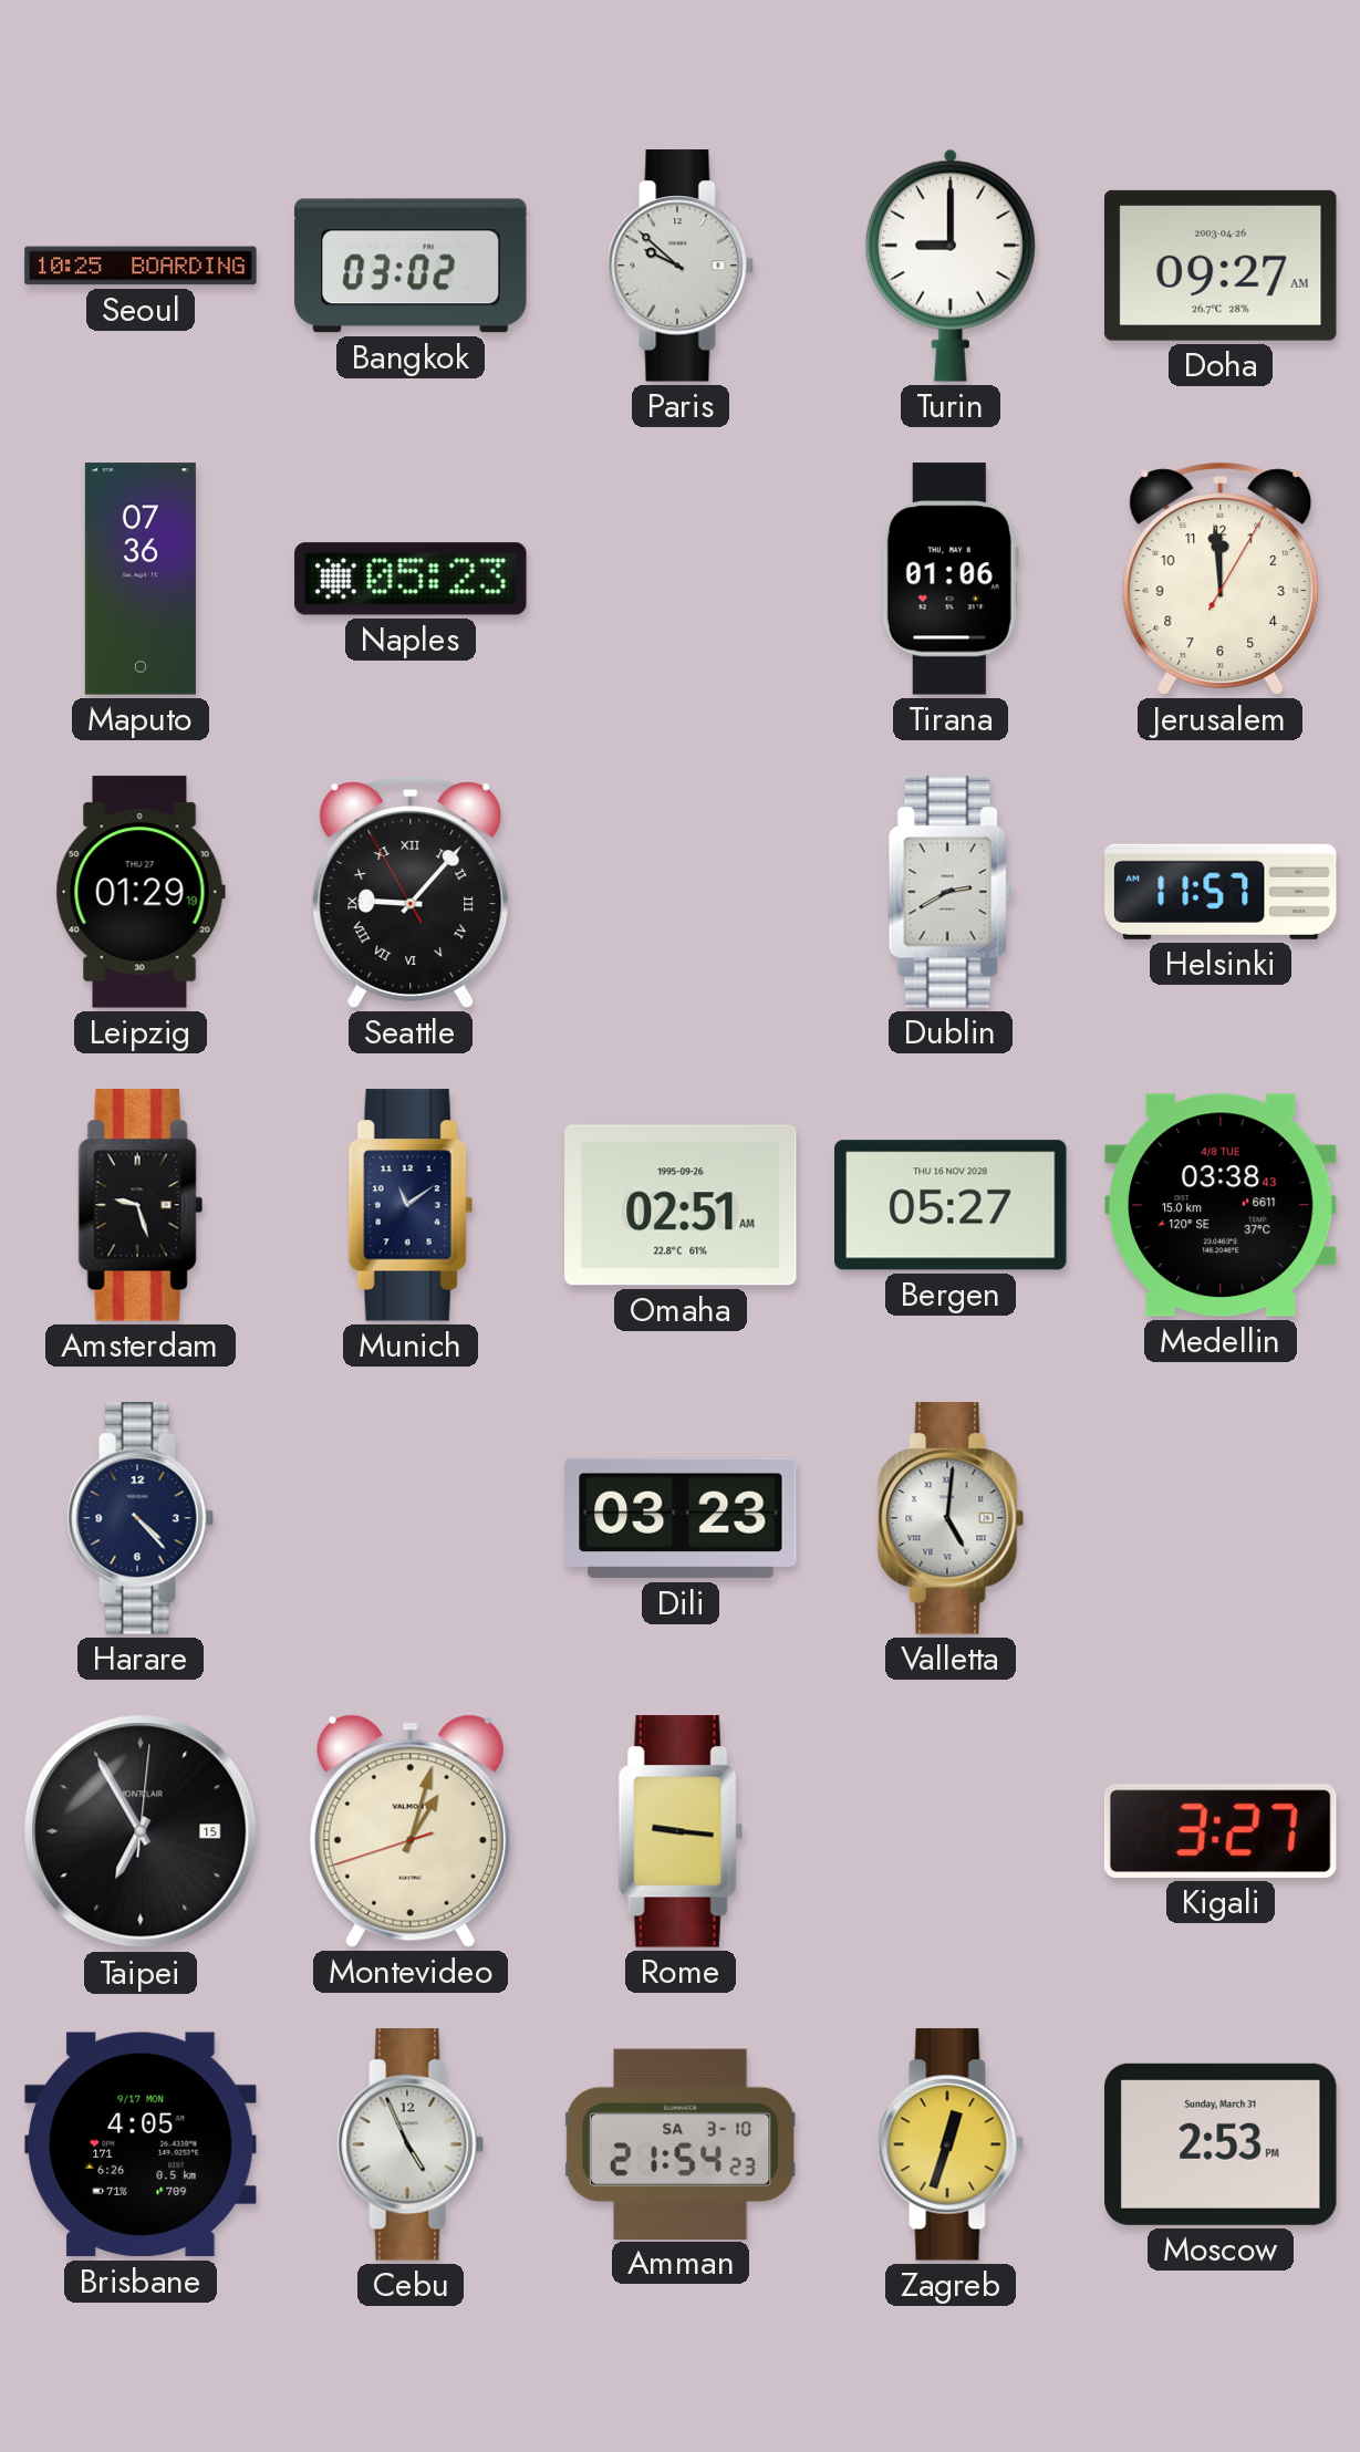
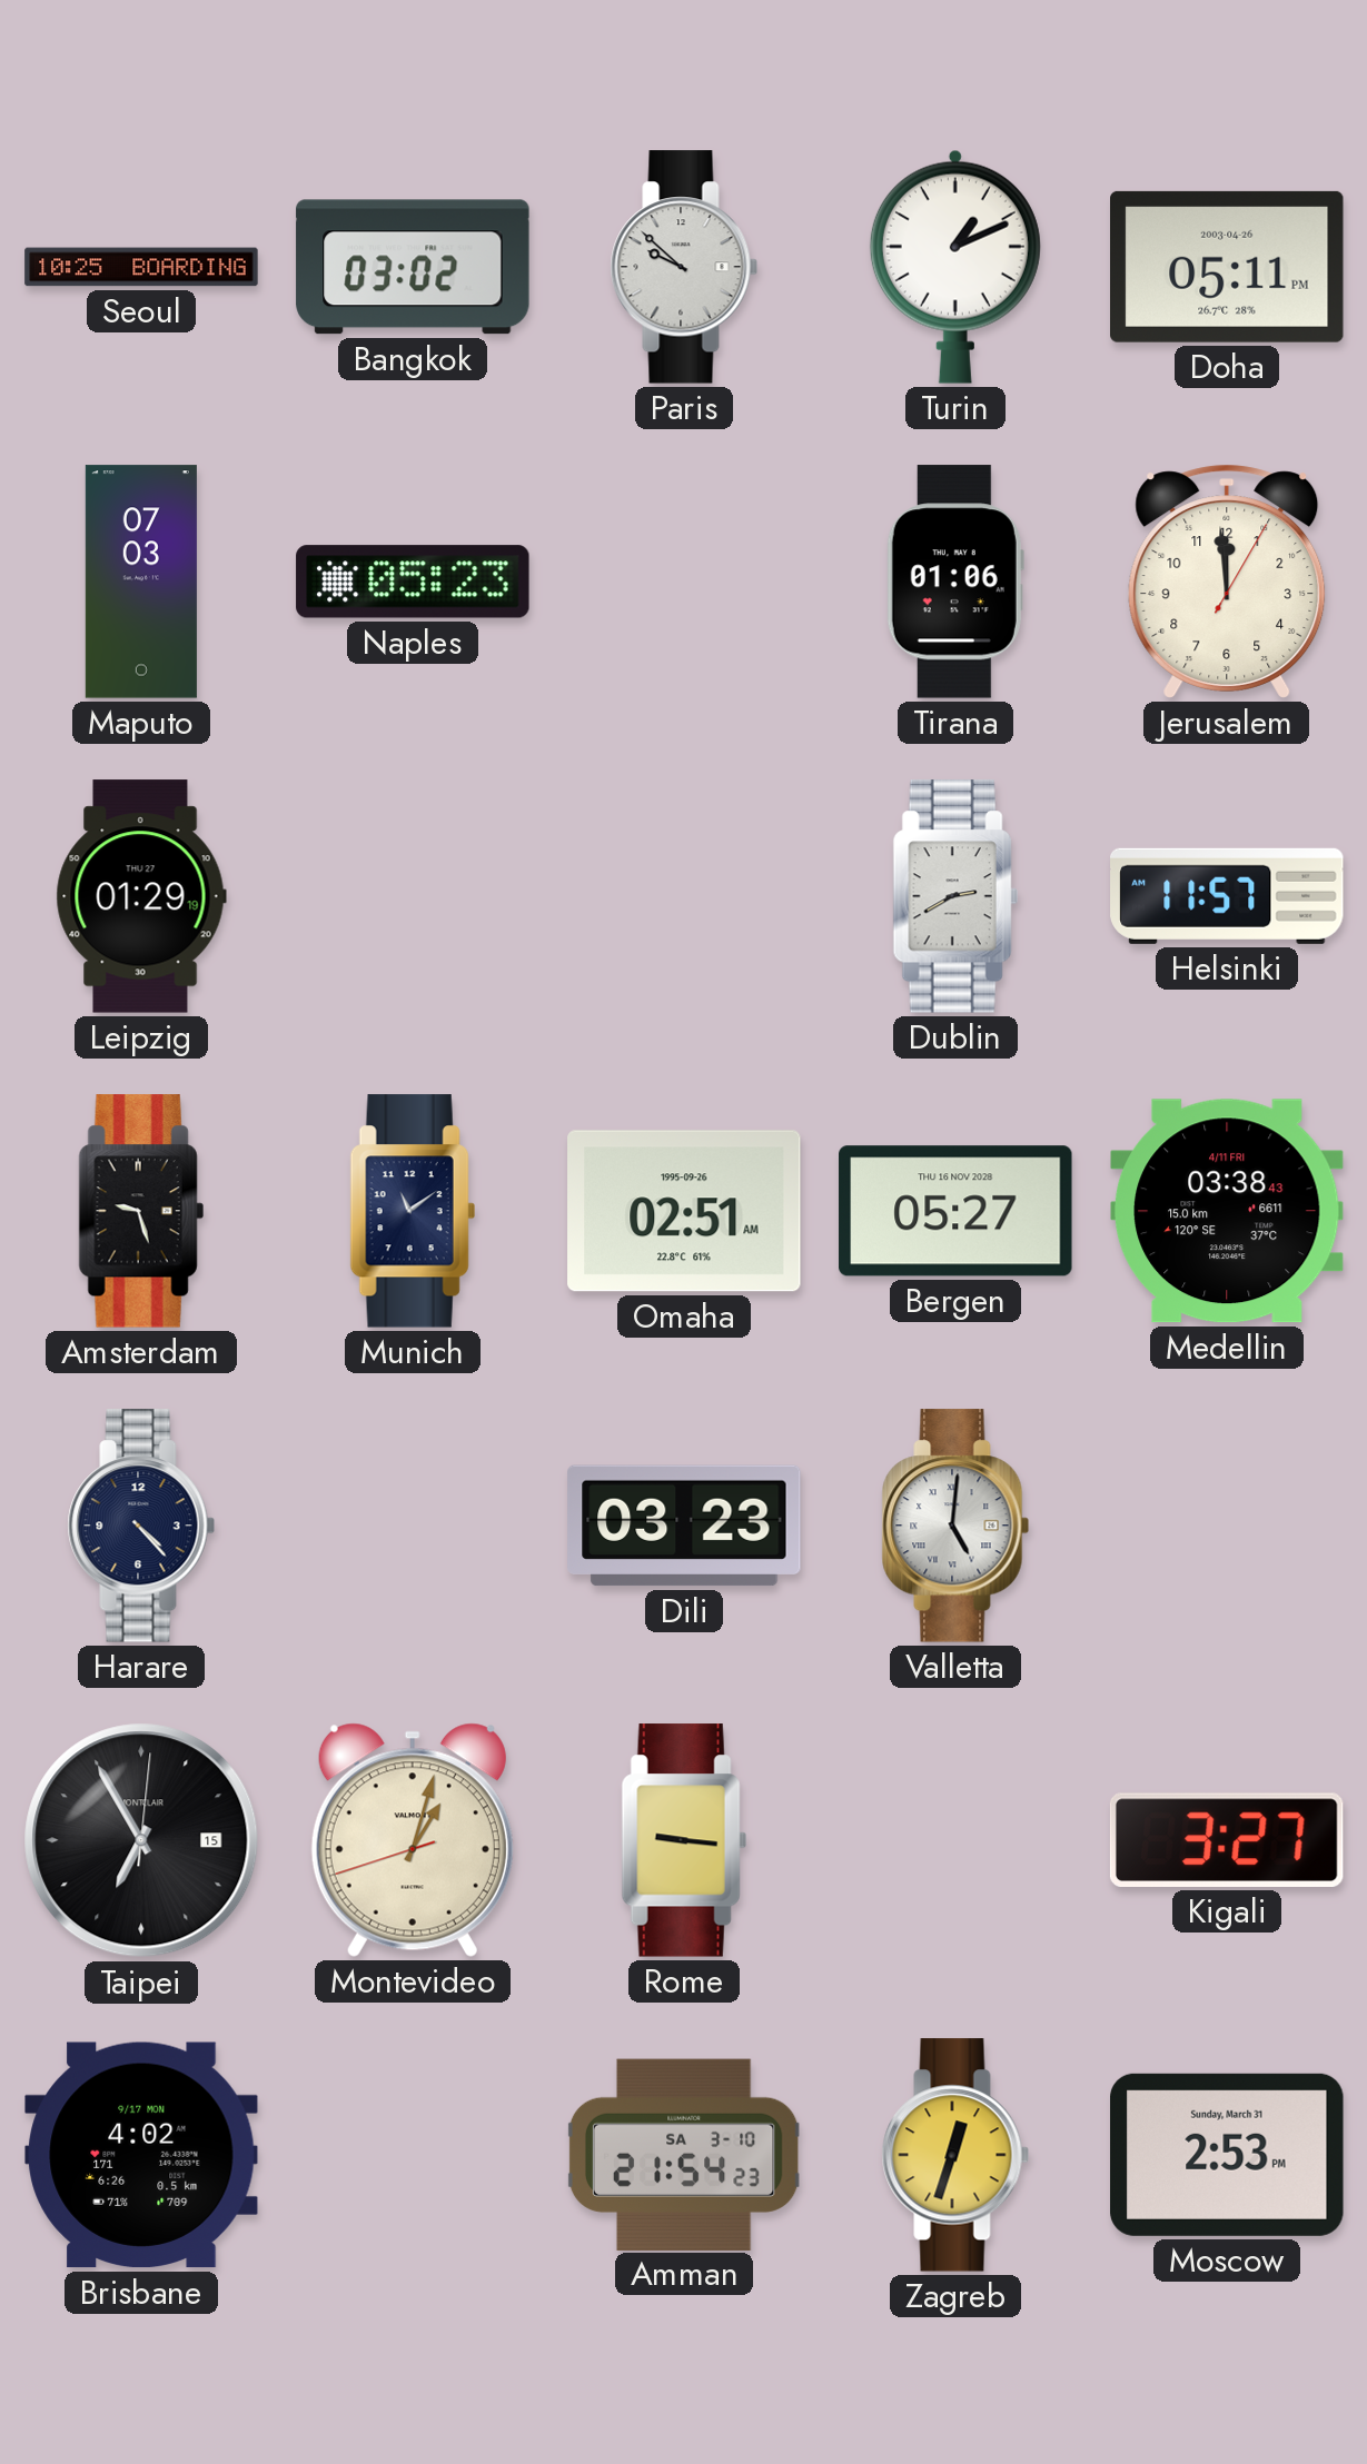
Turin: 9:00 -> 1:11
Doha: 09:27 -> 05:11
Maputo: 07:36 -> 07:03
Seattle: 9:06 -> none
Medellin date: 4/8 TUE -> 4/11 FRI
Brisbane: 4:05 -> 4:02
Cebu: 4:56 -> none
